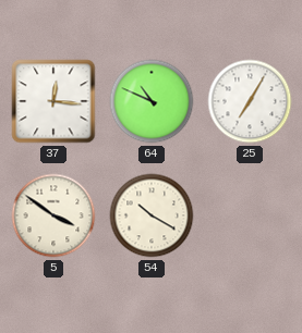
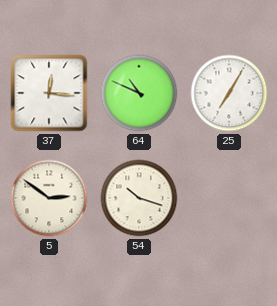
5: 3:51 -> 2:51
54: 10:20 -> 10:18
